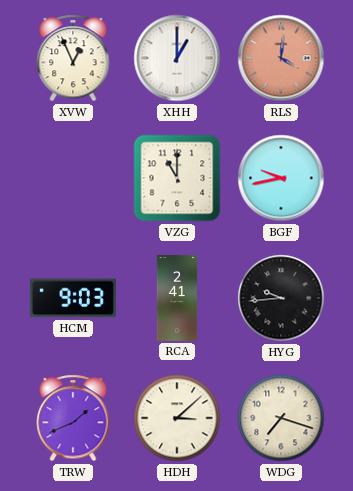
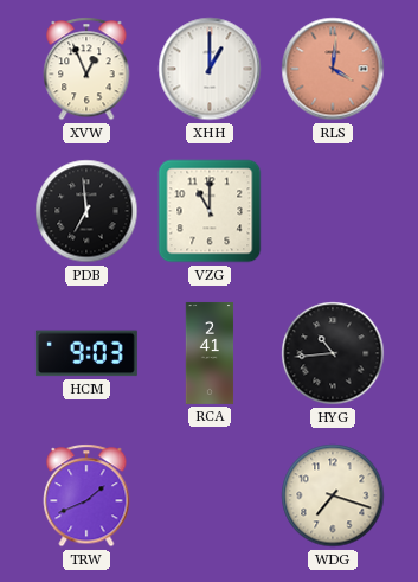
PDB: none -> 6:59
BGF: 9:43 -> none
HYG: 9:44 -> 10:44
HDH: 3:08 -> none
